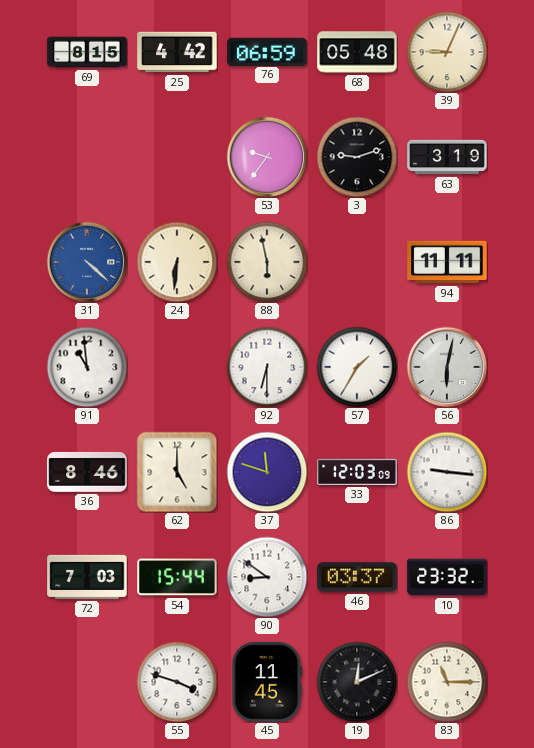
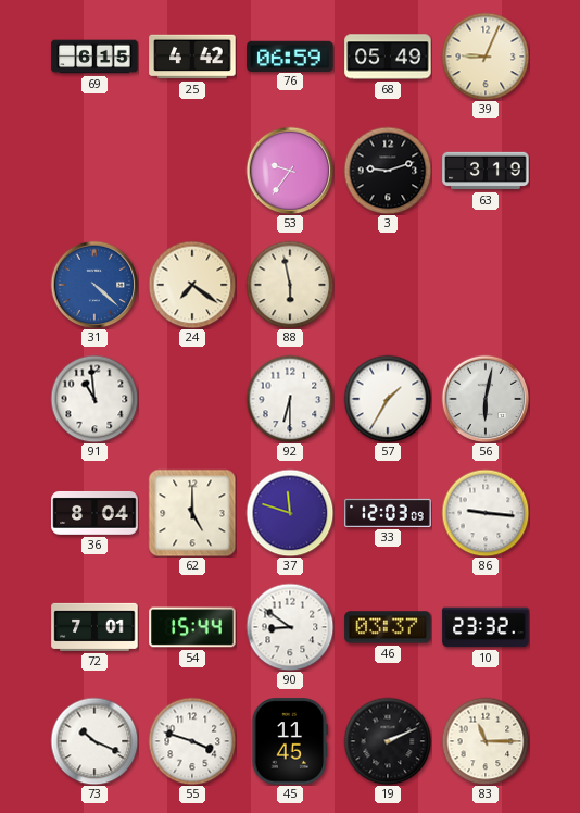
69: 8:15 -> 6:15
68: 05:48 -> 05:49
24: 6:31 -> 7:21
94: 11:11 -> none
36: 8:46 -> 8:04
72: 7:03 -> 7:01
73: none -> 10:19
19: 12:11 -> 2:11
